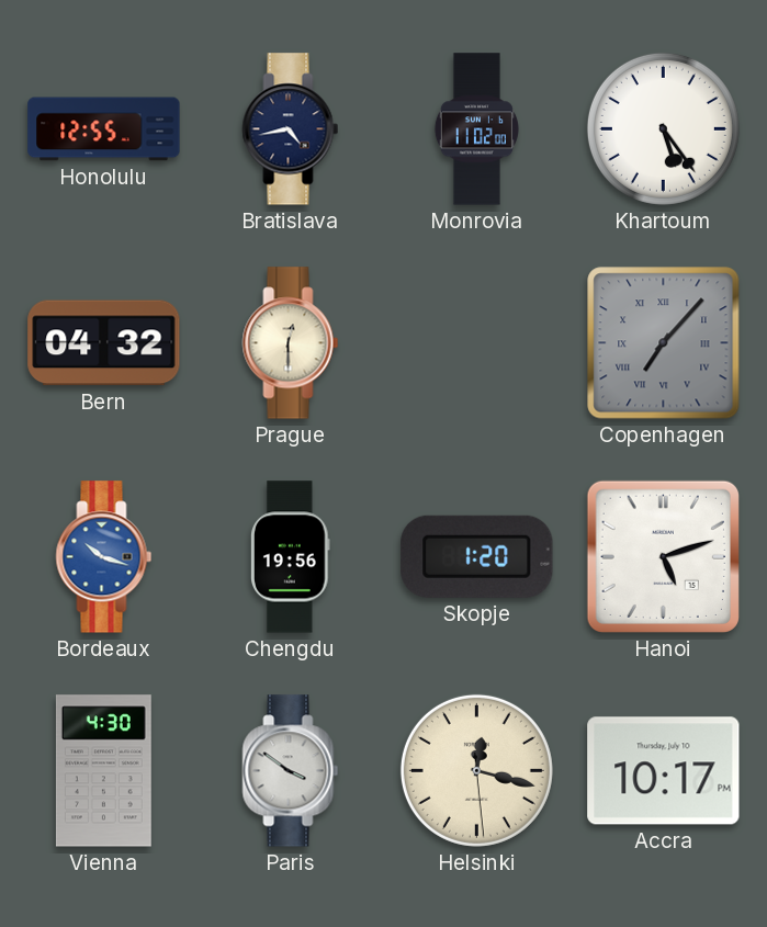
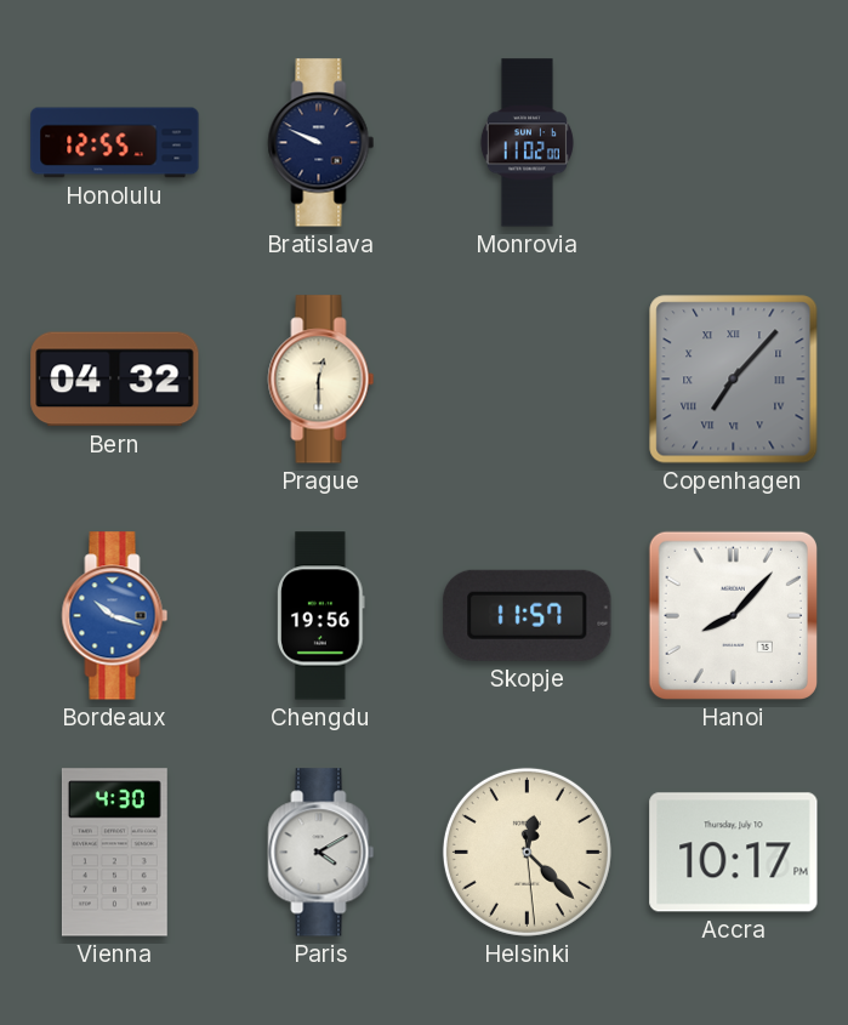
Bratislava: 4:43 -> 9:49
Khartoum: 5:24 -> none
Skopje: 1:20 -> 11:57
Hanoi: 5:12 -> 8:07
Paris: 3:51 -> 4:10
Helsinki: 12:17 -> 12:22
